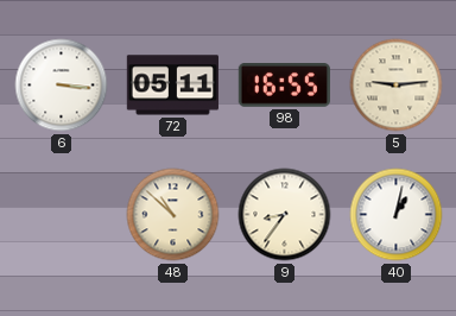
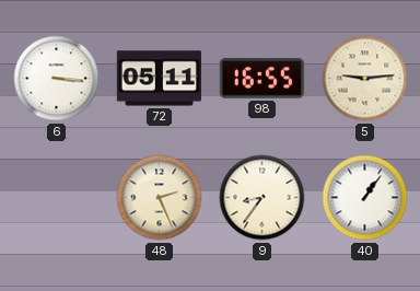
48: 10:52 -> 2:26
40: 1:02 -> 1:06
